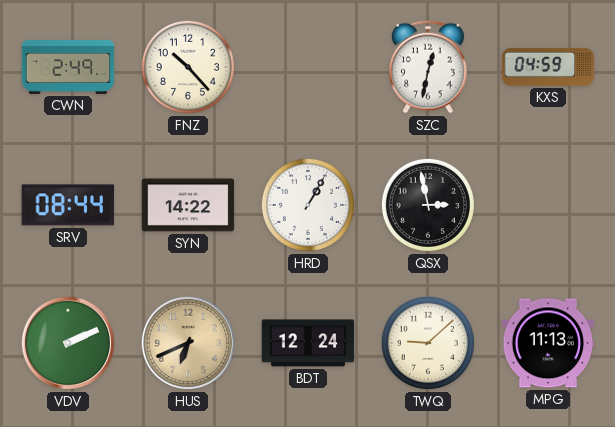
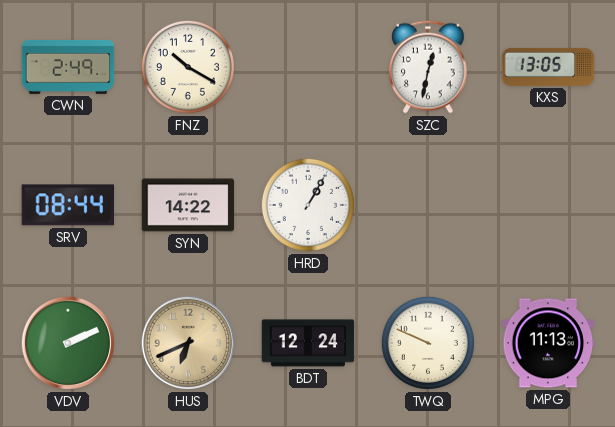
FNZ: 10:23 -> 10:20
KXS: 04:59 -> 13:05
QSX: 2:58 -> none
TWQ: 9:08 -> 9:49
